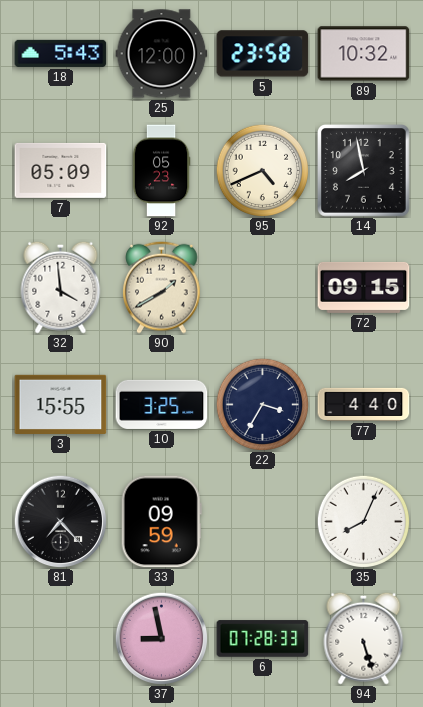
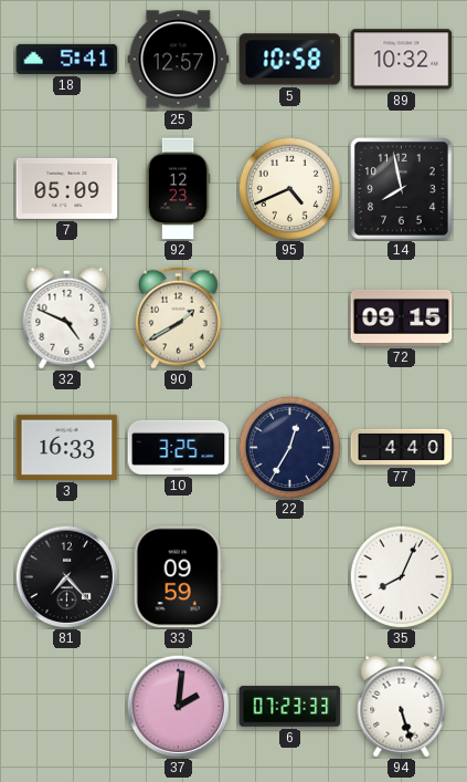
18: 5:43 -> 5:41
25: 12:00 -> 12:57
5: 23:58 -> 10:58
92: 05:23 -> 12:23
32: 3:59 -> 4:49
3: 15:55 -> 16:33
22: 3:35 -> 12:35
37: 8:58 -> 2:01
6: 07:28 -> 07:23
